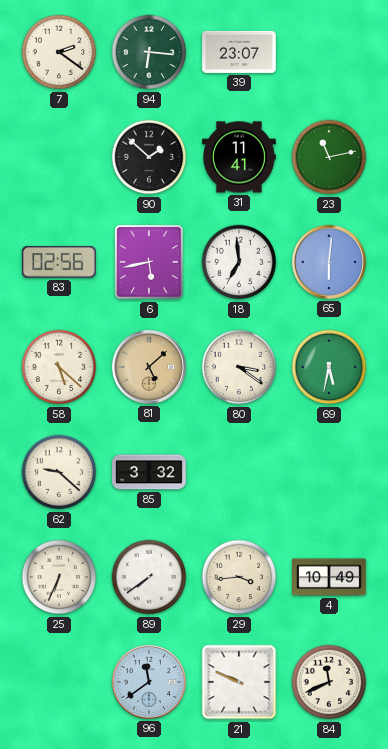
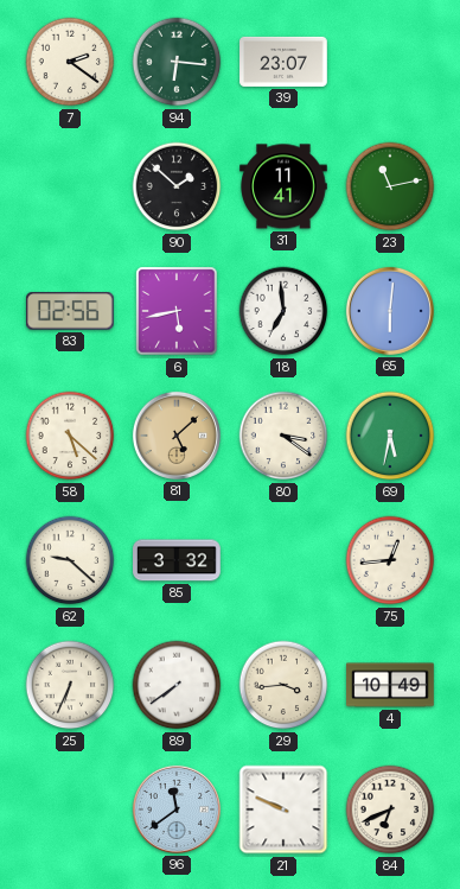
75: none -> 12:44
84: 11:41 -> 6:41
